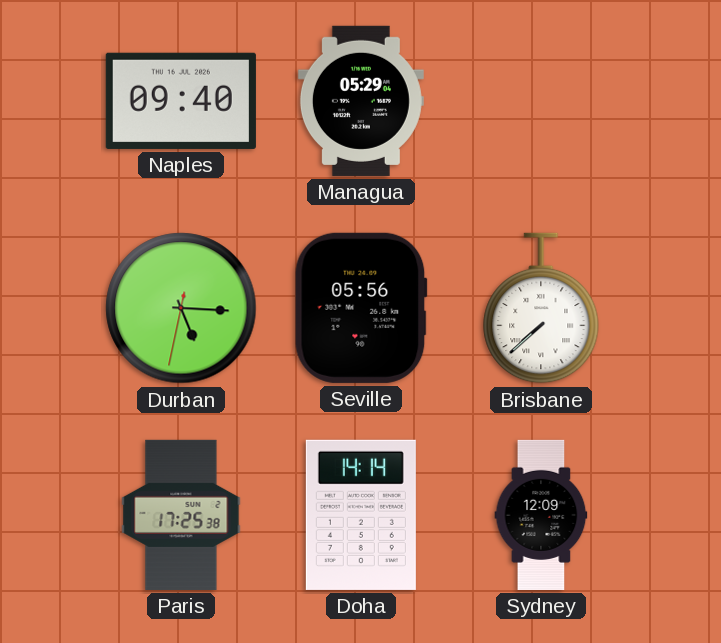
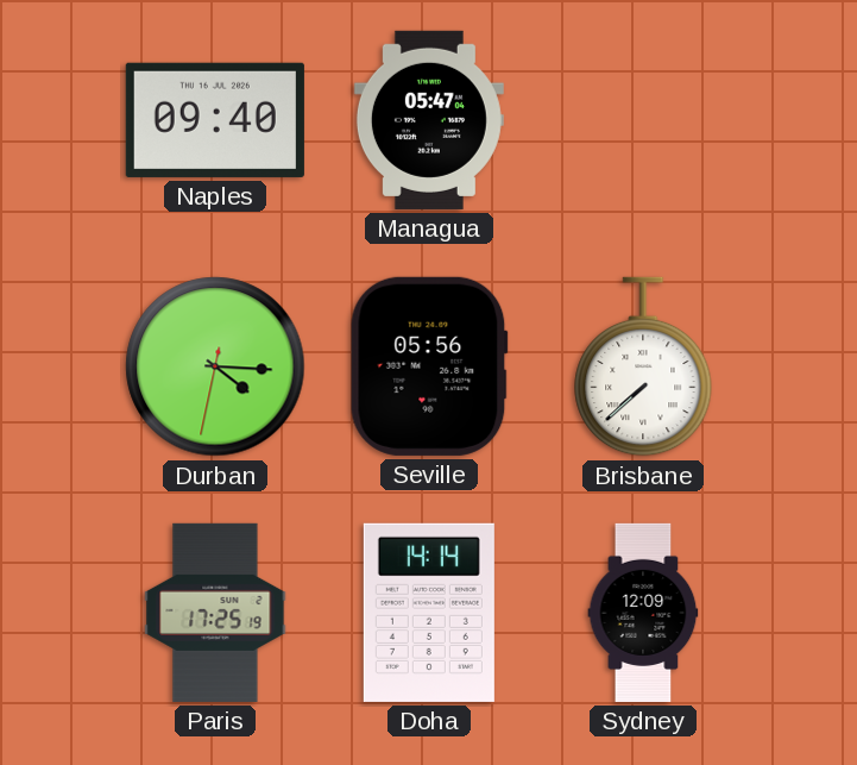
Managua: 05:29 -> 05:47
Durban: 5:15 -> 4:15
Paris: 17:25:38 -> 17:25:19
